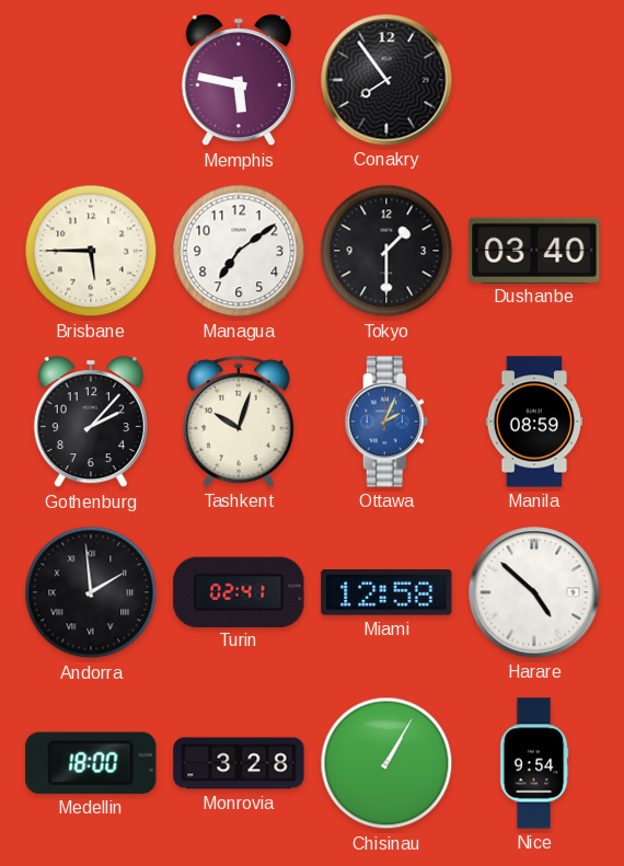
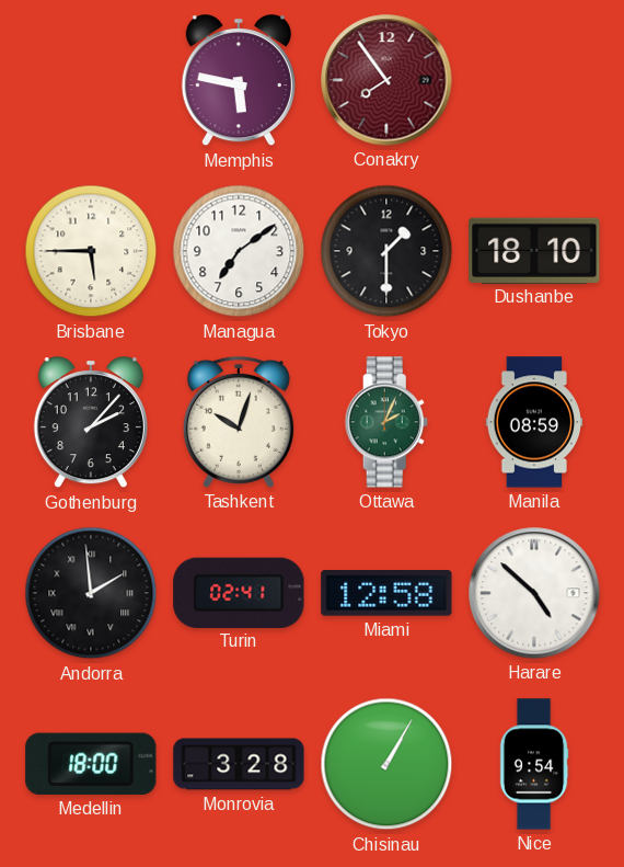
Conakry dial: black -> burgundy
Dushanbe: 03:40 -> 18:10
Ottawa dial: blue -> green
